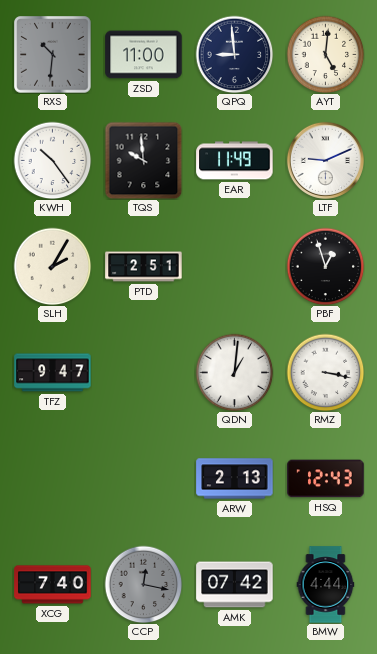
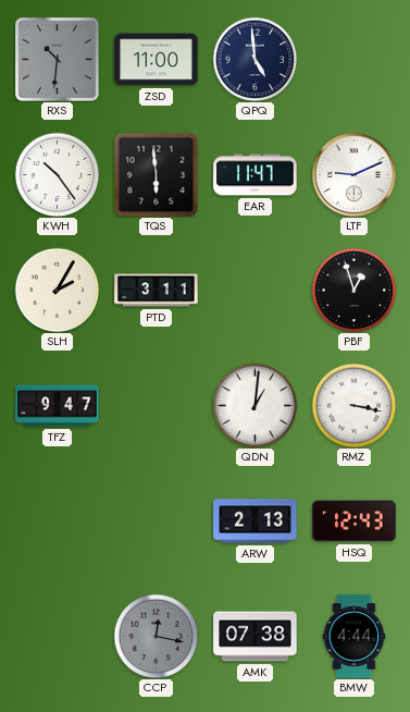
QPQ: 8:59 -> 4:59
AYT: 5:01 -> none
TQS: 9:59 -> 5:59
EAR: 11:49 -> 11:47
PTD: 2:51 -> 3:11
XCG: 7:40 -> none
AMK: 07:42 -> 07:38
